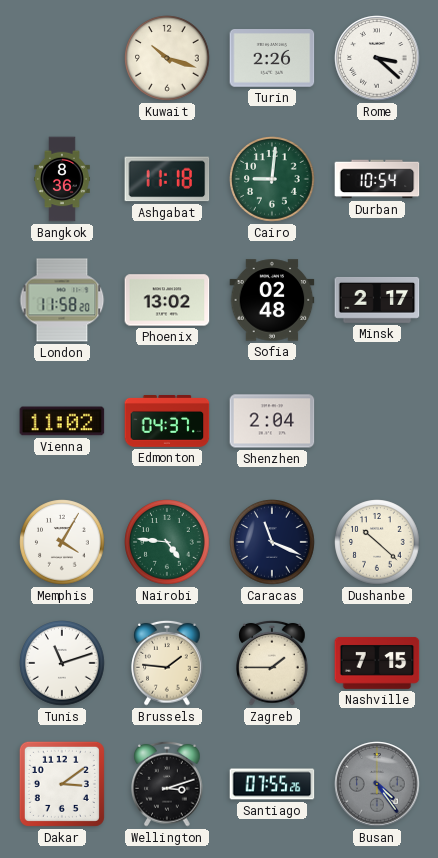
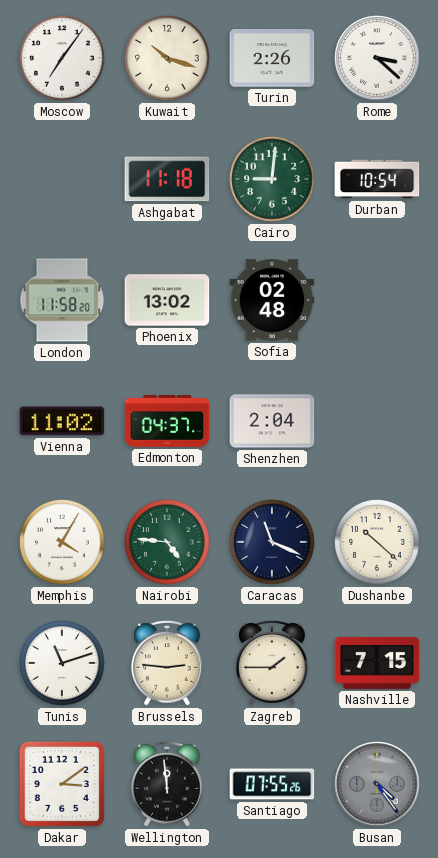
Moscow: none -> 7:06
Bangkok: 8:36 -> none
Minsk: 2:17 -> none
Brussels: 1:46 -> 2:46
Wellington: 3:12 -> 11:59
